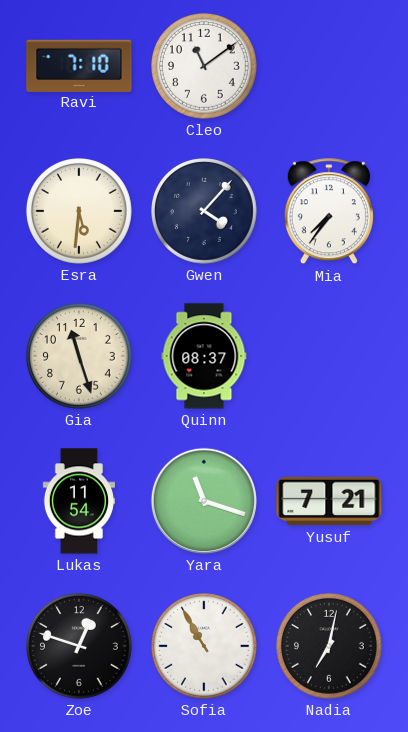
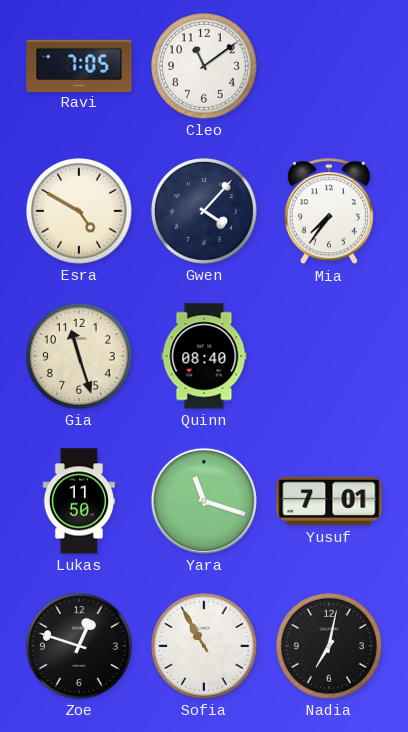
Ravi: 7:10 -> 7:05
Esra: 5:31 -> 4:50
Quinn: 08:37 -> 08:40
Lukas: 11:54 -> 11:50
Yusuf: 7:21 -> 7:01
